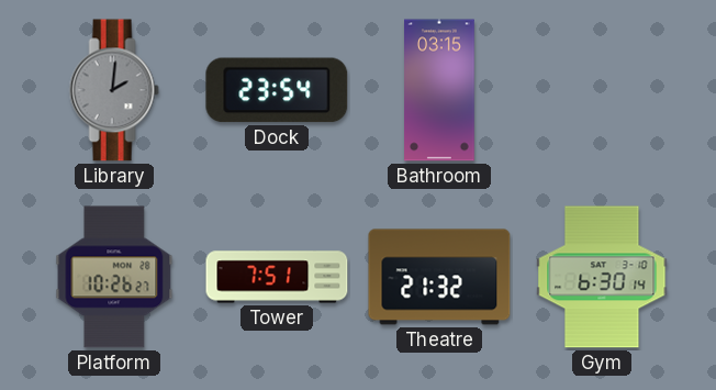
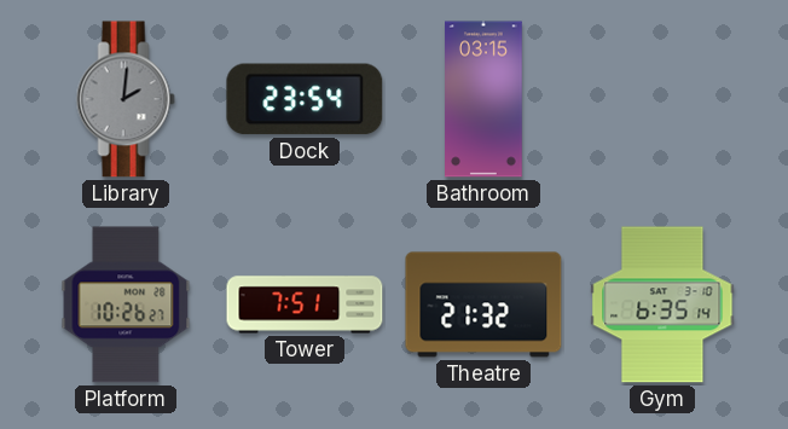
Gym: 6:30 -> 6:35
